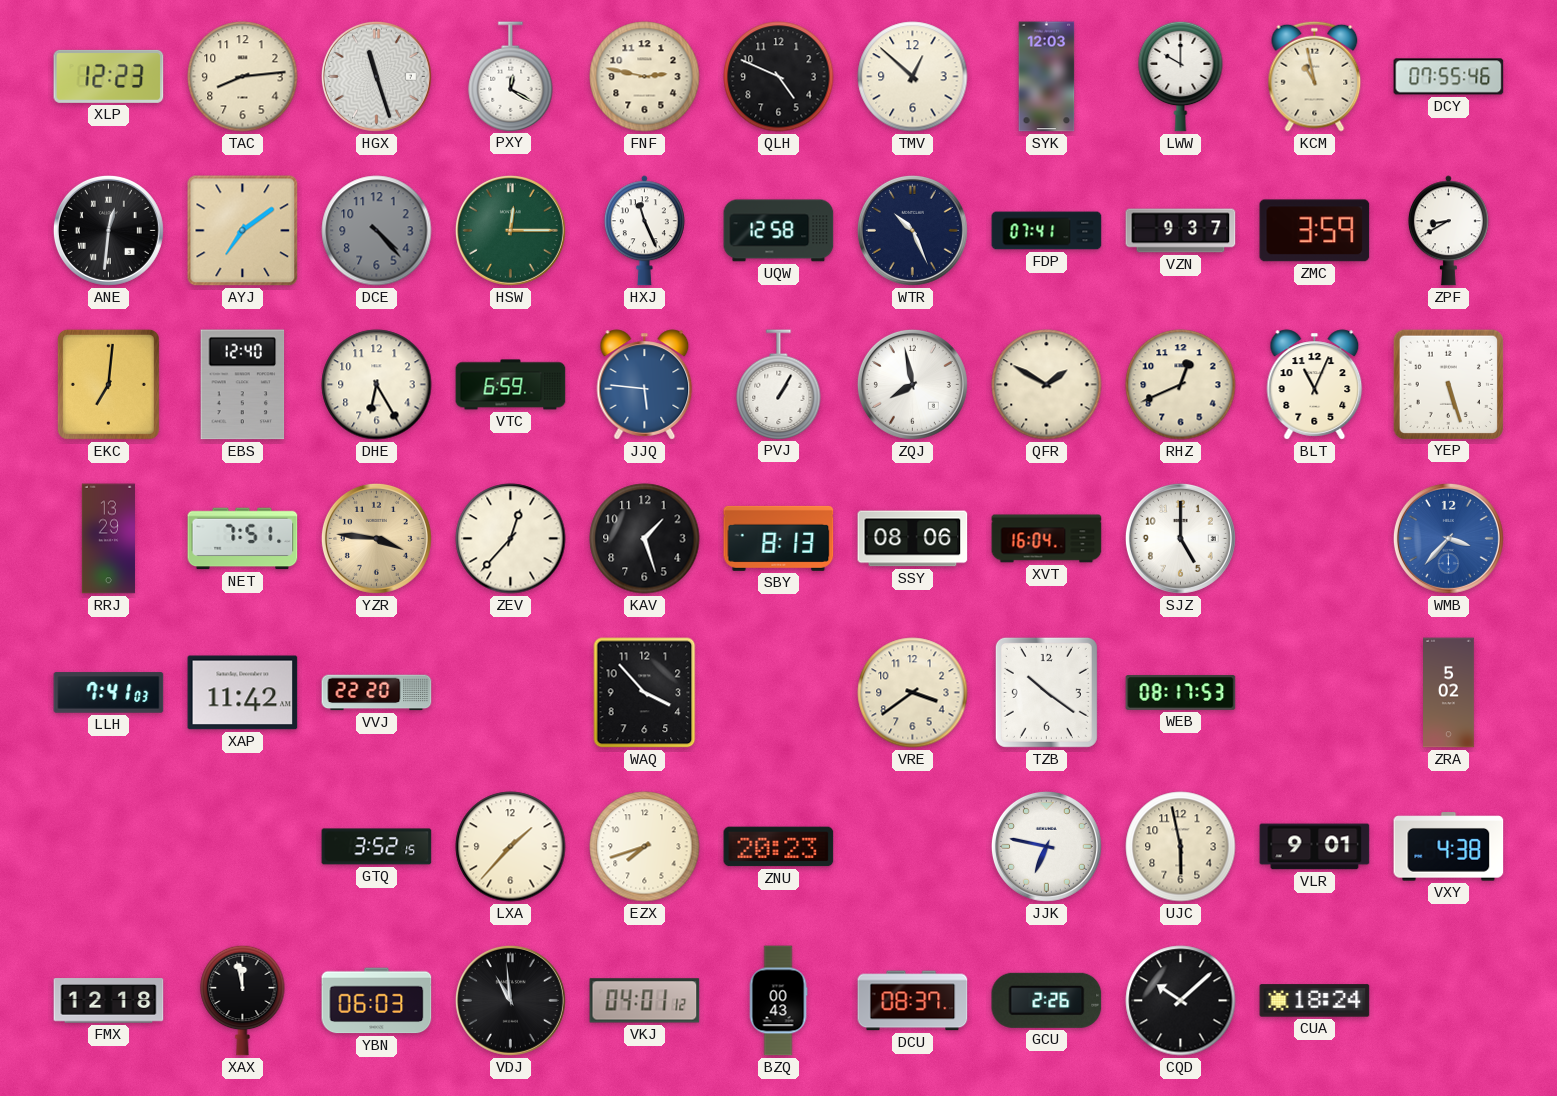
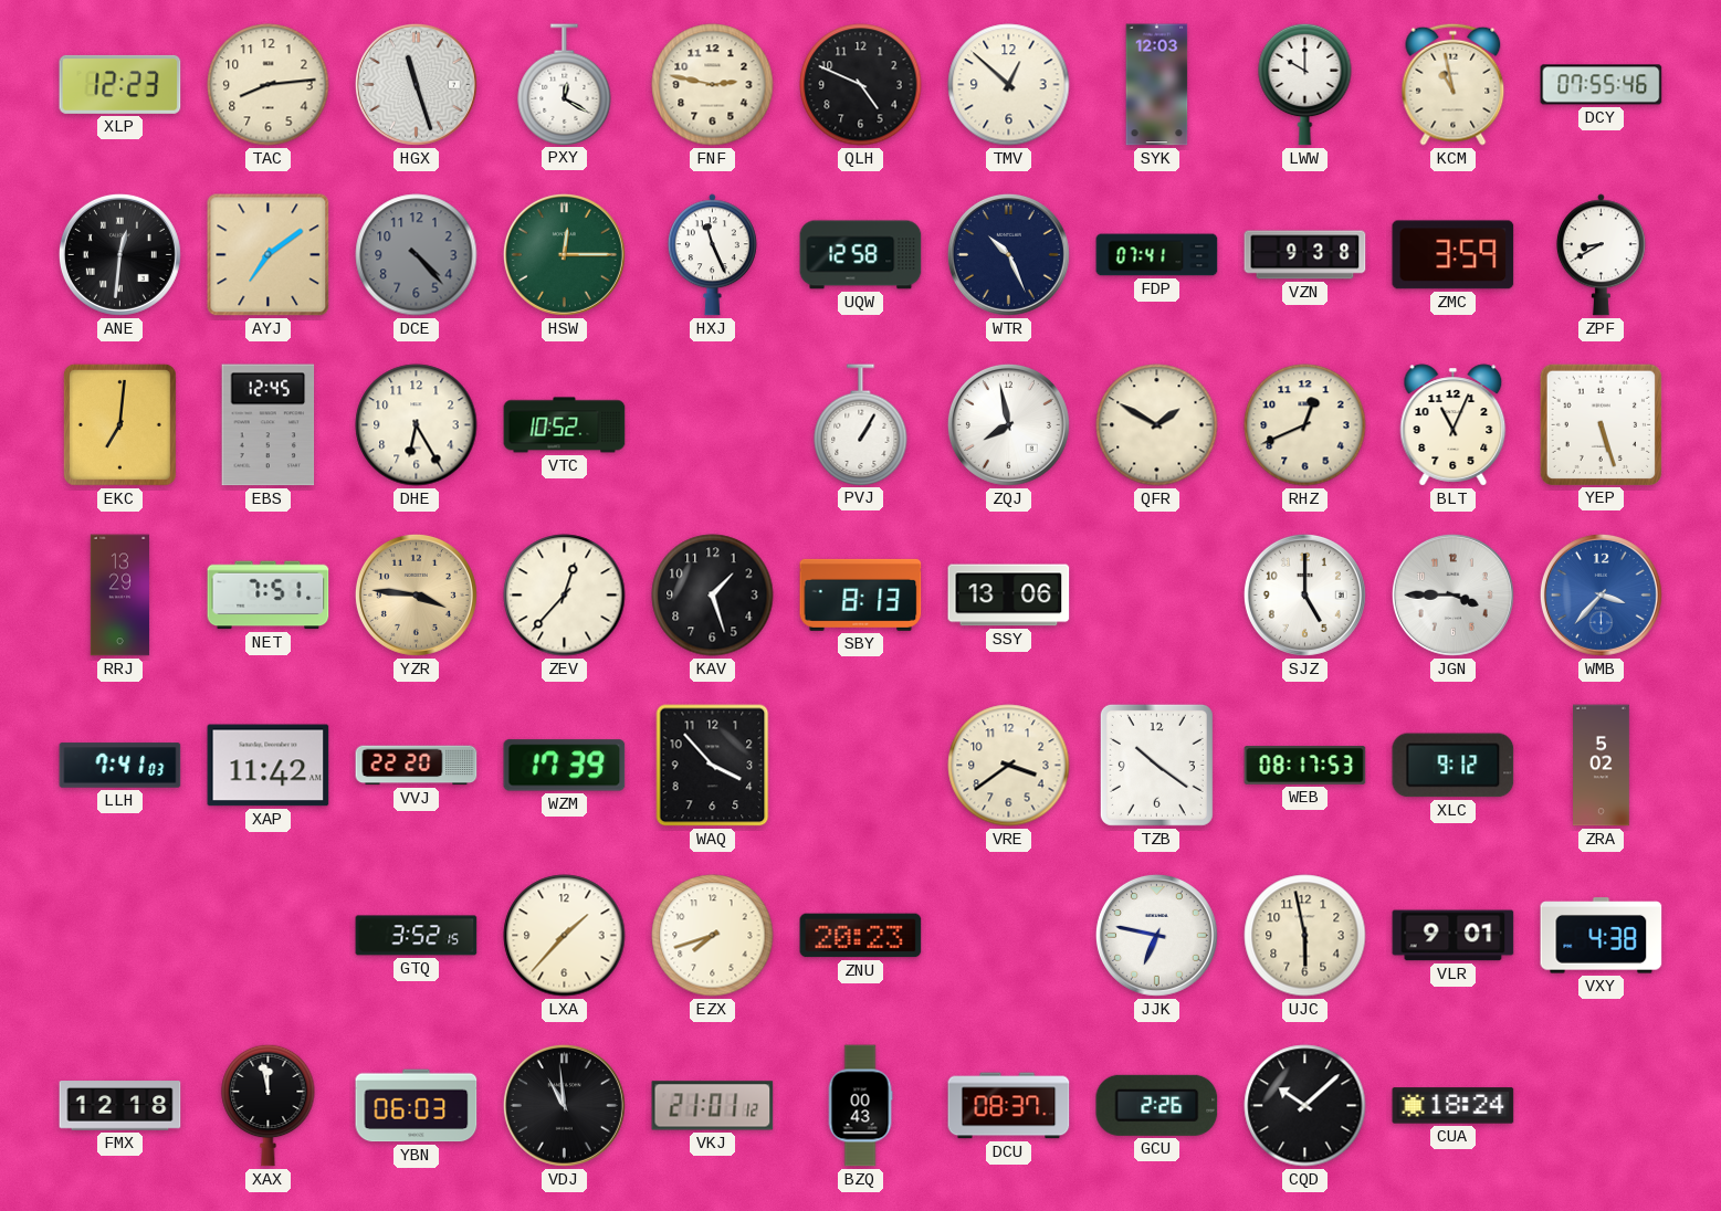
VZN: 9:37 -> 9:38
EBS: 12:40 -> 12:45
VTC: 6:59 -> 10:52
JJQ: 5:46 -> none
SSY: 08:06 -> 13:06
XVT: 16:04 -> none
JGN: none -> 3:45
WZM: none -> 17:39
XLC: none -> 9:12
VKJ: 04:01 -> 21:01
